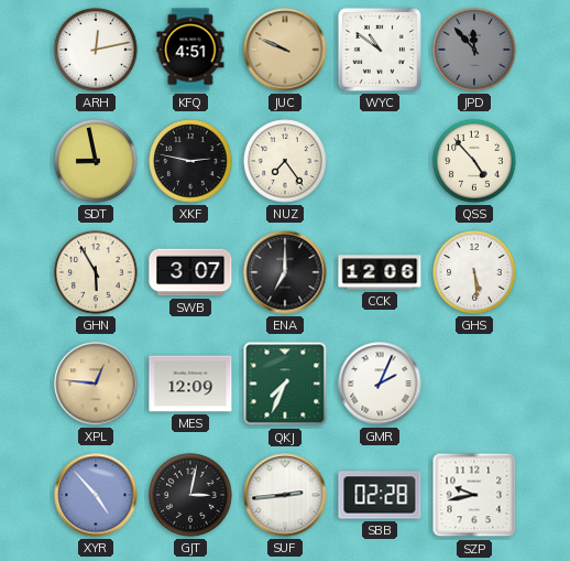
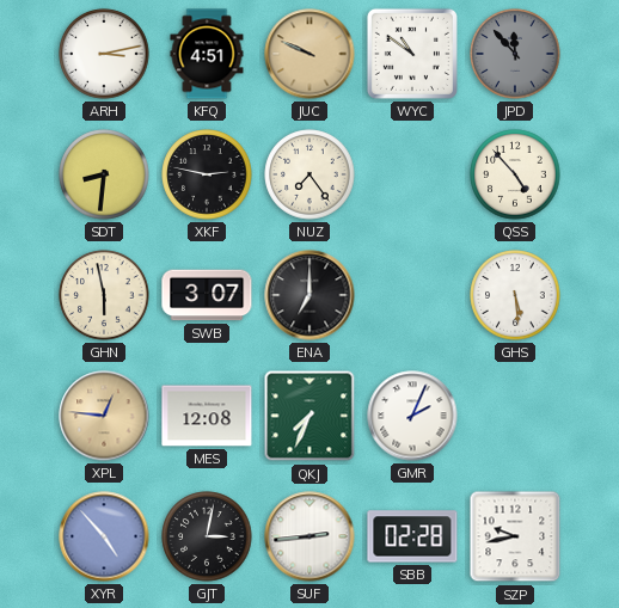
ARH: 12:13 -> 3:13
SDT: 8:58 -> 8:31
GHN: 5:55 -> 5:58
CCK: 12:06 -> none
MES: 12:09 -> 12:08
